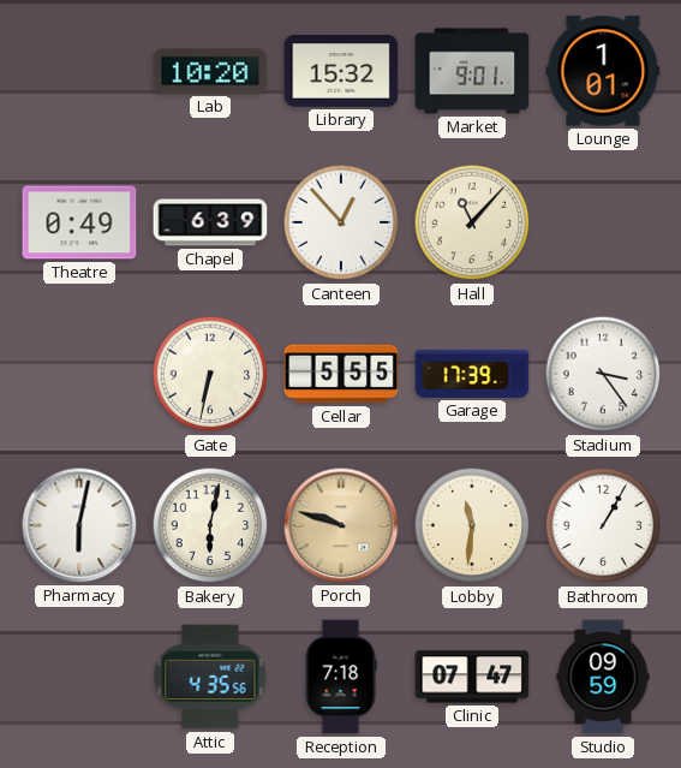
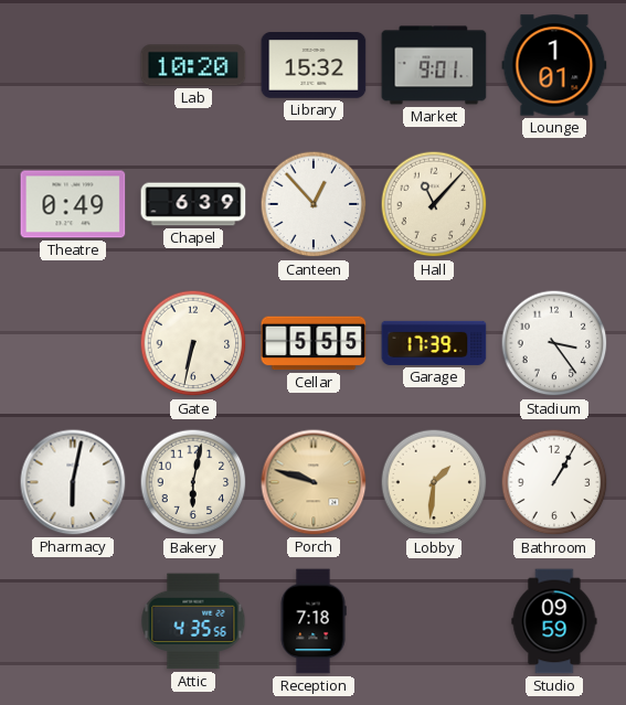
Lobby: 11:31 -> 1:31
Clinic: 07:47 -> none
